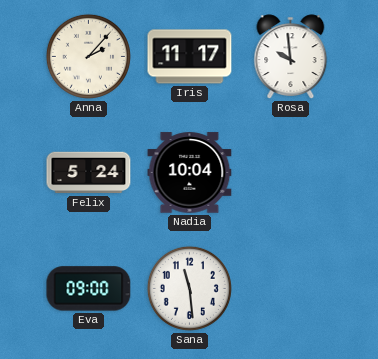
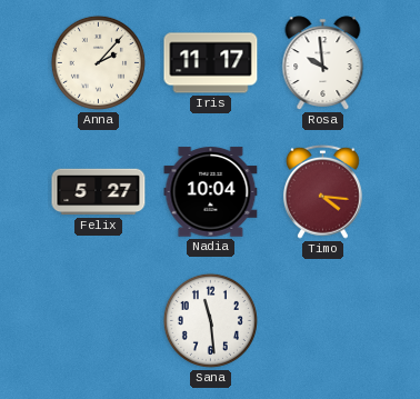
Felix: 5:24 -> 5:27
Timo: none -> 4:16
Eva: 09:00 -> none
